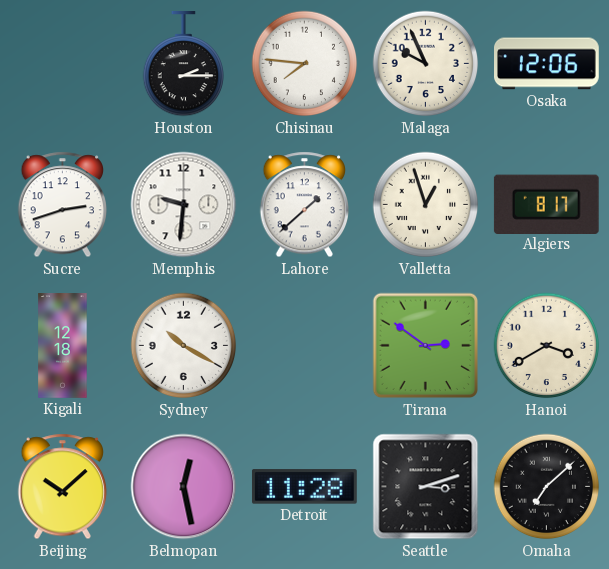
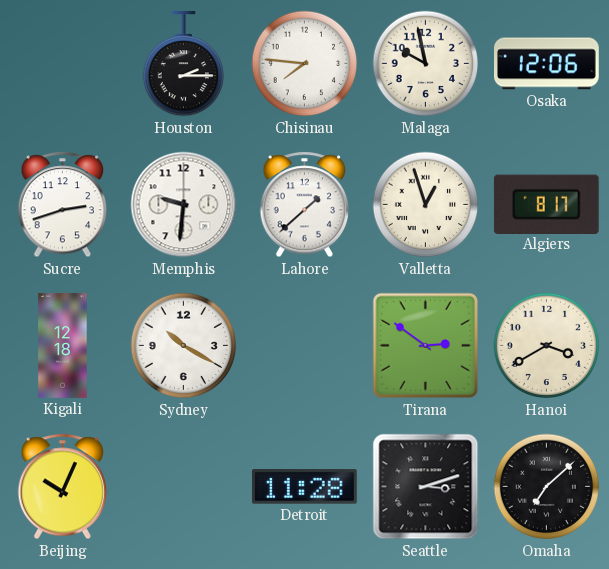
Malaga: 9:56 -> 9:58
Beijing: 10:08 -> 10:04
Belmopan: 12:28 -> none
